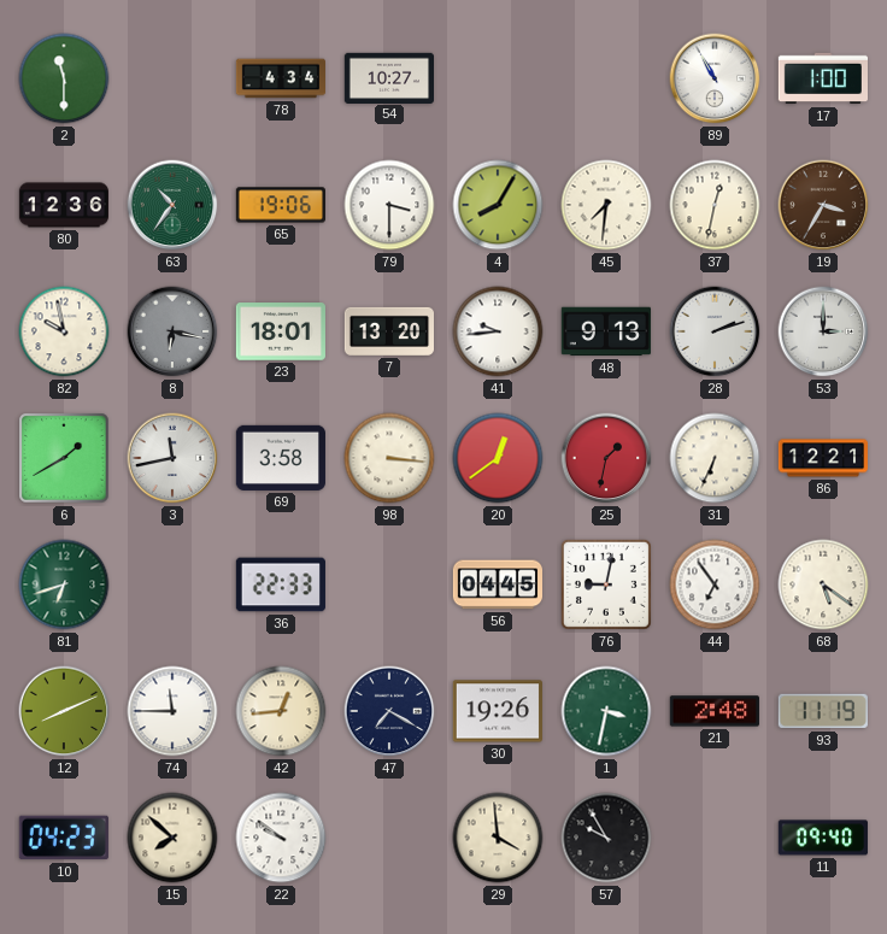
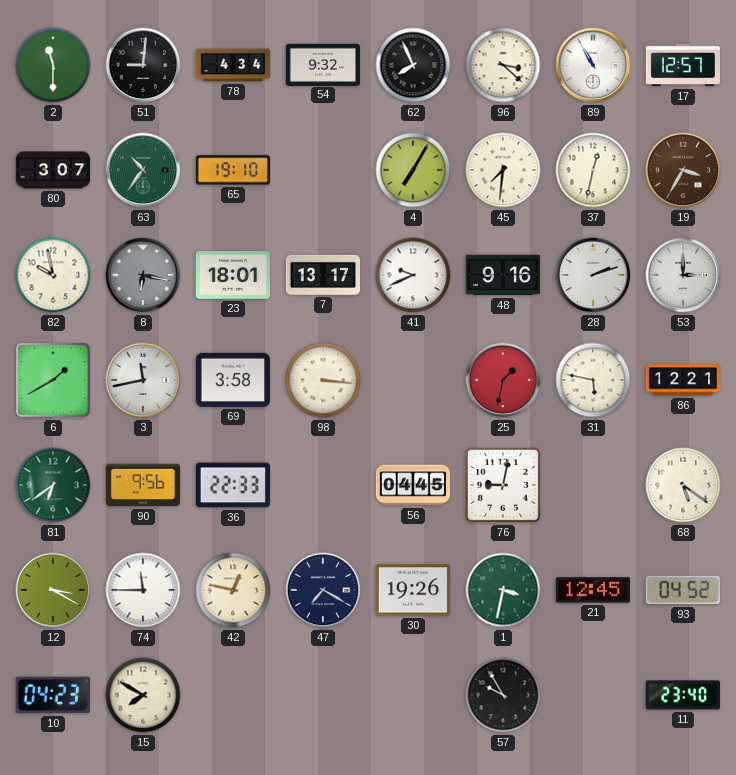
51: none -> 9:01
54: 10:27 -> 9:32
62: none -> 7:56
96: none -> 3:22
17: 1:00 -> 12:57
80: 12:36 -> 3:07
65: 19:06 -> 19:10
79: 3:30 -> none
4: 8:05 -> 7:05
7: 13:20 -> 13:17
41: 9:44 -> 9:41
48: 9:13 -> 9:16
20: 12:39 -> none
31: 6:34 -> 5:47
81: 6:42 -> 6:39
90: none -> 9:56
44: 6:54 -> none
12: 8:11 -> 3:20
42: 12:44 -> 12:47
21: 2:48 -> 12:45
93: 11:19 -> 04:52
15: 7:52 -> 7:50
22: 9:51 -> none
29: 3:59 -> none
11: 09:40 -> 23:40
